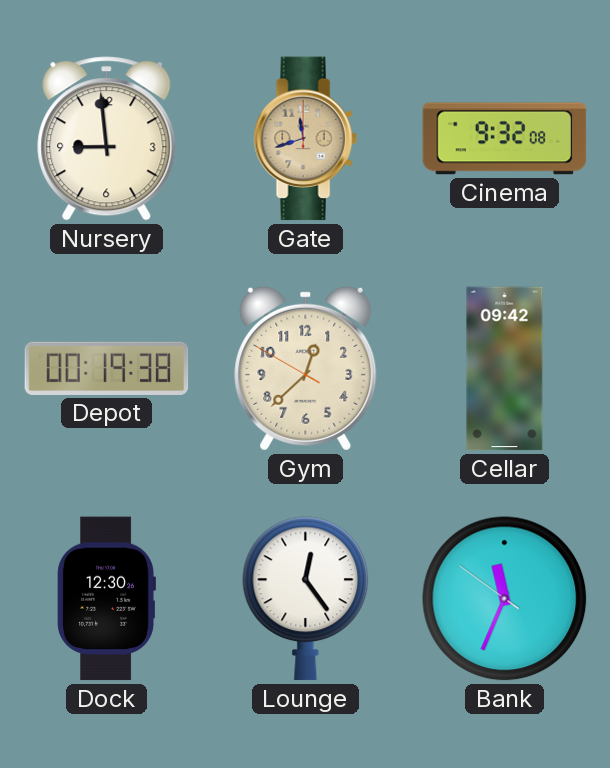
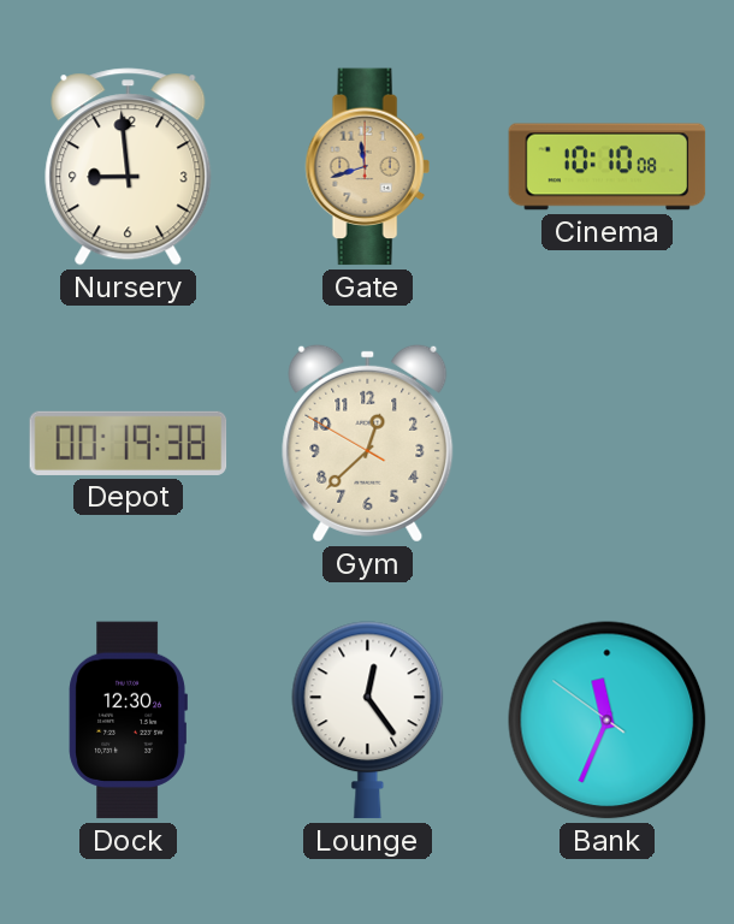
Cinema: 9:32 -> 10:10
Cellar: 09:42 -> none
